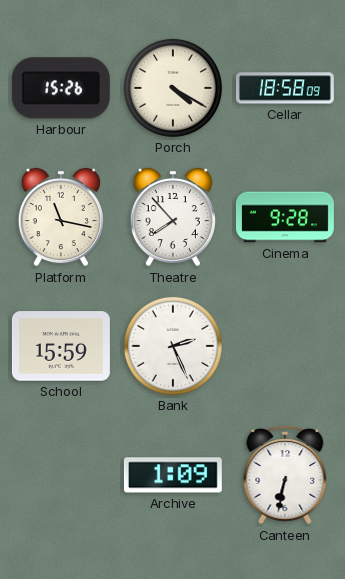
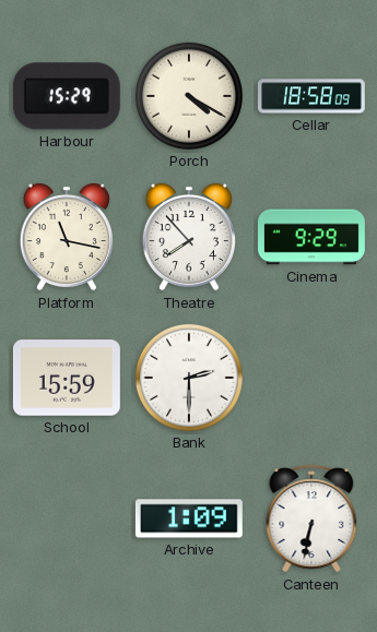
Harbour: 15:26 -> 15:29
Cinema: 9:28 -> 9:29
Bank: 2:26 -> 2:30
